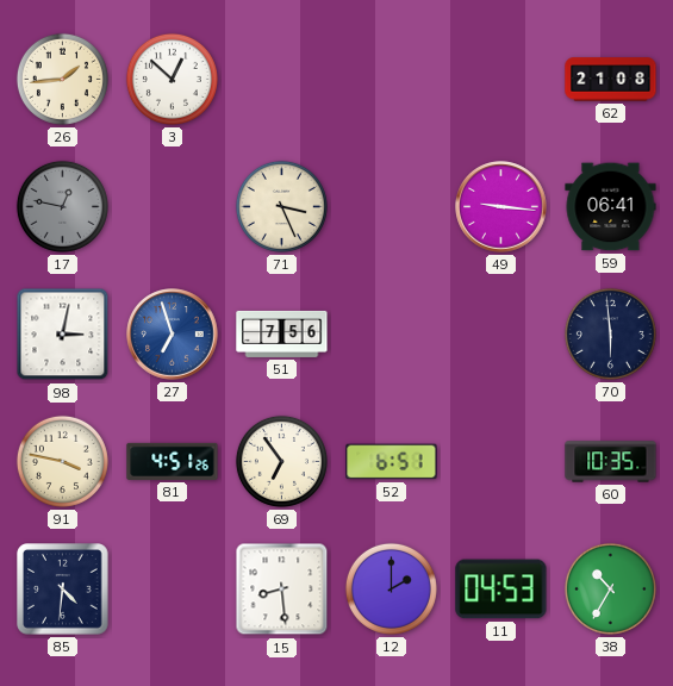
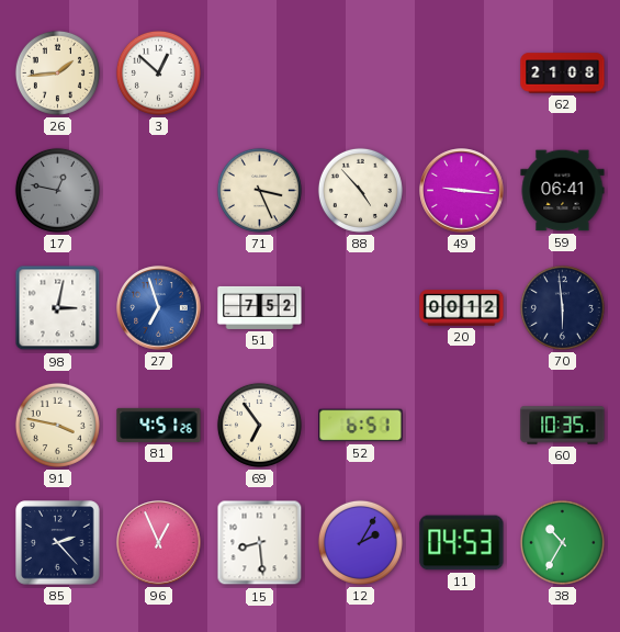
88: none -> 4:53
51: 7:56 -> 7:52
20: none -> 00:12
85: 4:31 -> 2:23
96: none -> 12:56
12: 2:00 -> 2:05
